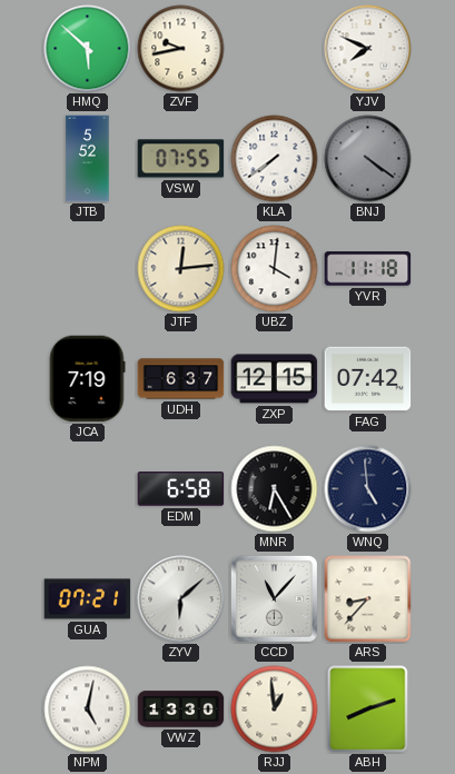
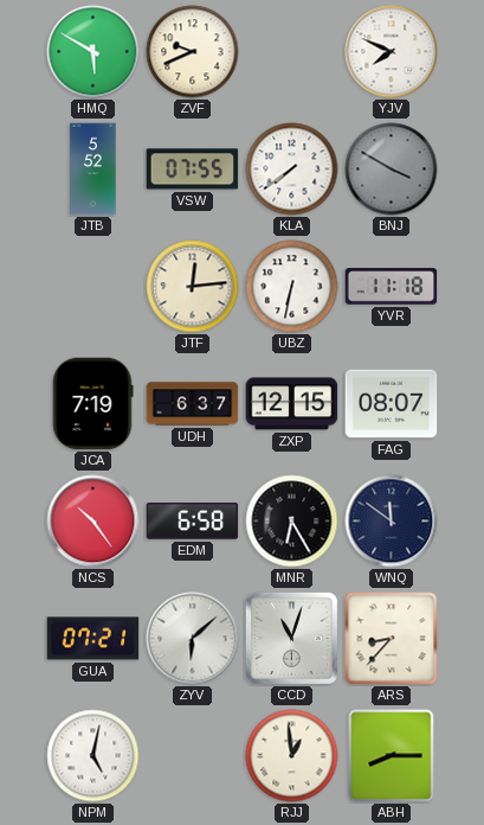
HMQ: 5:52 -> 5:50
ZVF: 9:43 -> 9:41
BNJ: 4:21 -> 3:50
UBZ: 4:01 -> 6:32
FAG: 07:42 -> 08:07
NCS: none -> 10:24
WNQ: 4:59 -> 11:51
CCD: 11:07 -> 11:03
VWZ: 13:30 -> none
ABH: 8:12 -> 8:15
